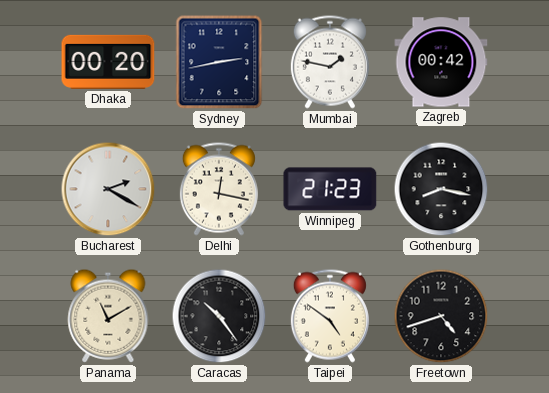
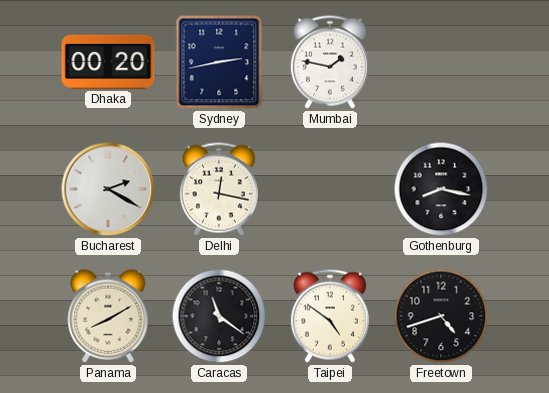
Zagreb: 00:42 -> none
Winnipeg: 21:23 -> none
Panama: 11:10 -> 8:10
Caracas: 10:24 -> 11:21
